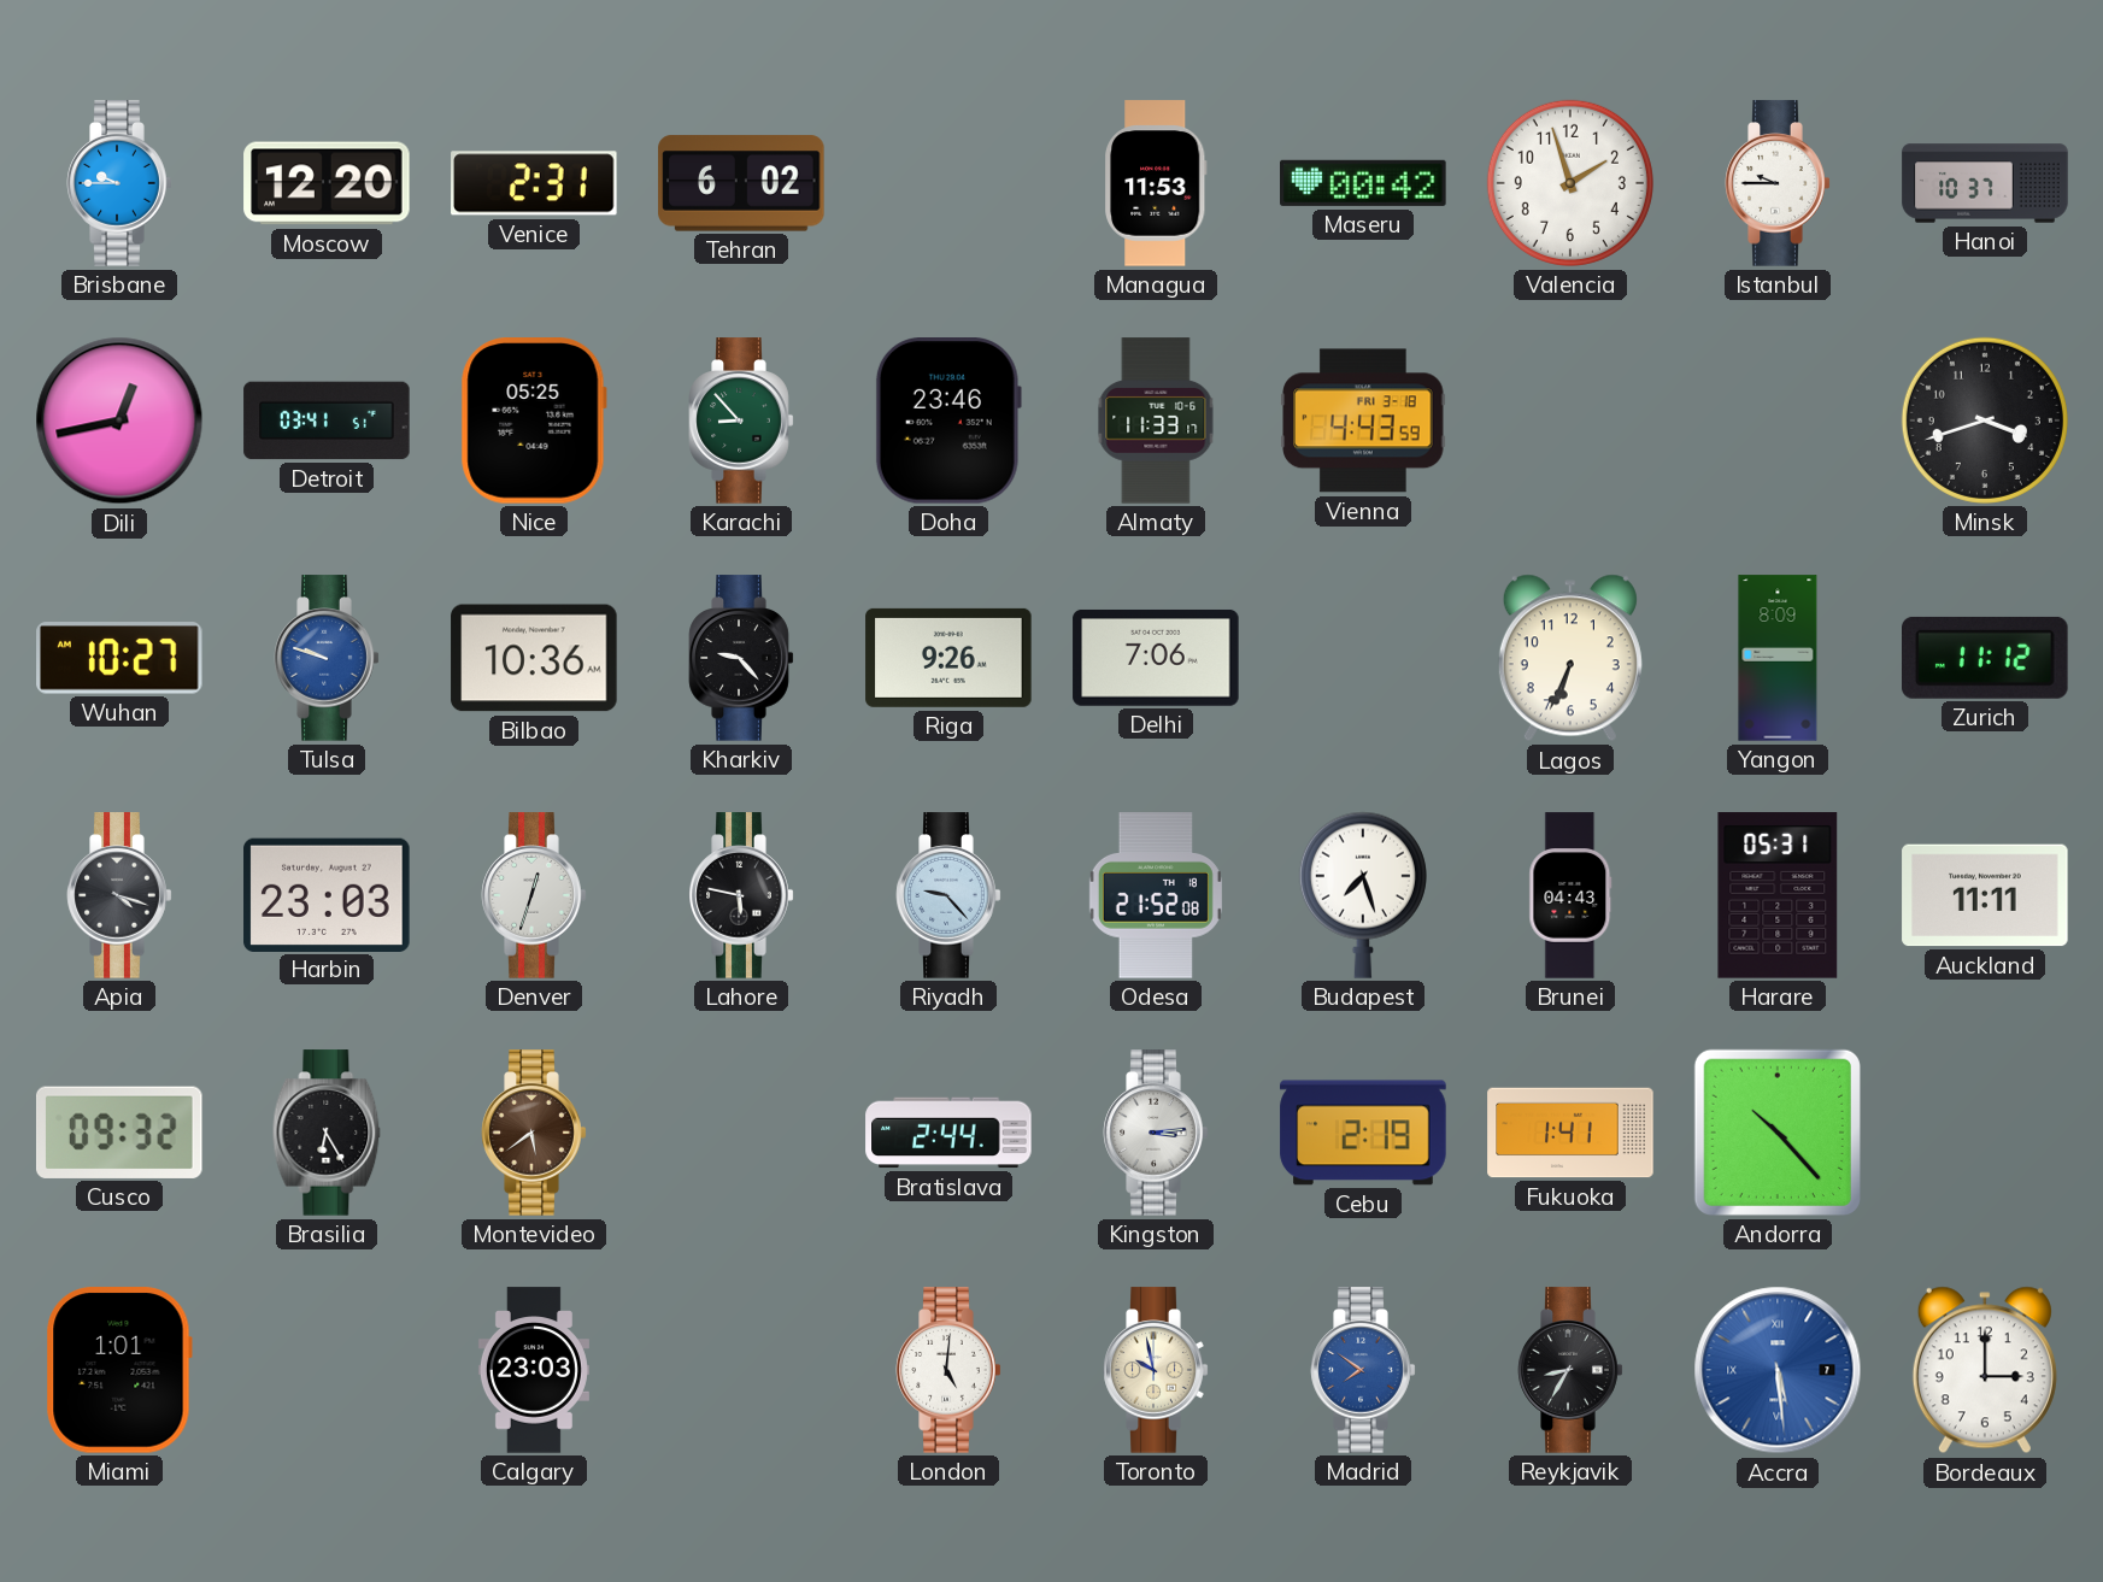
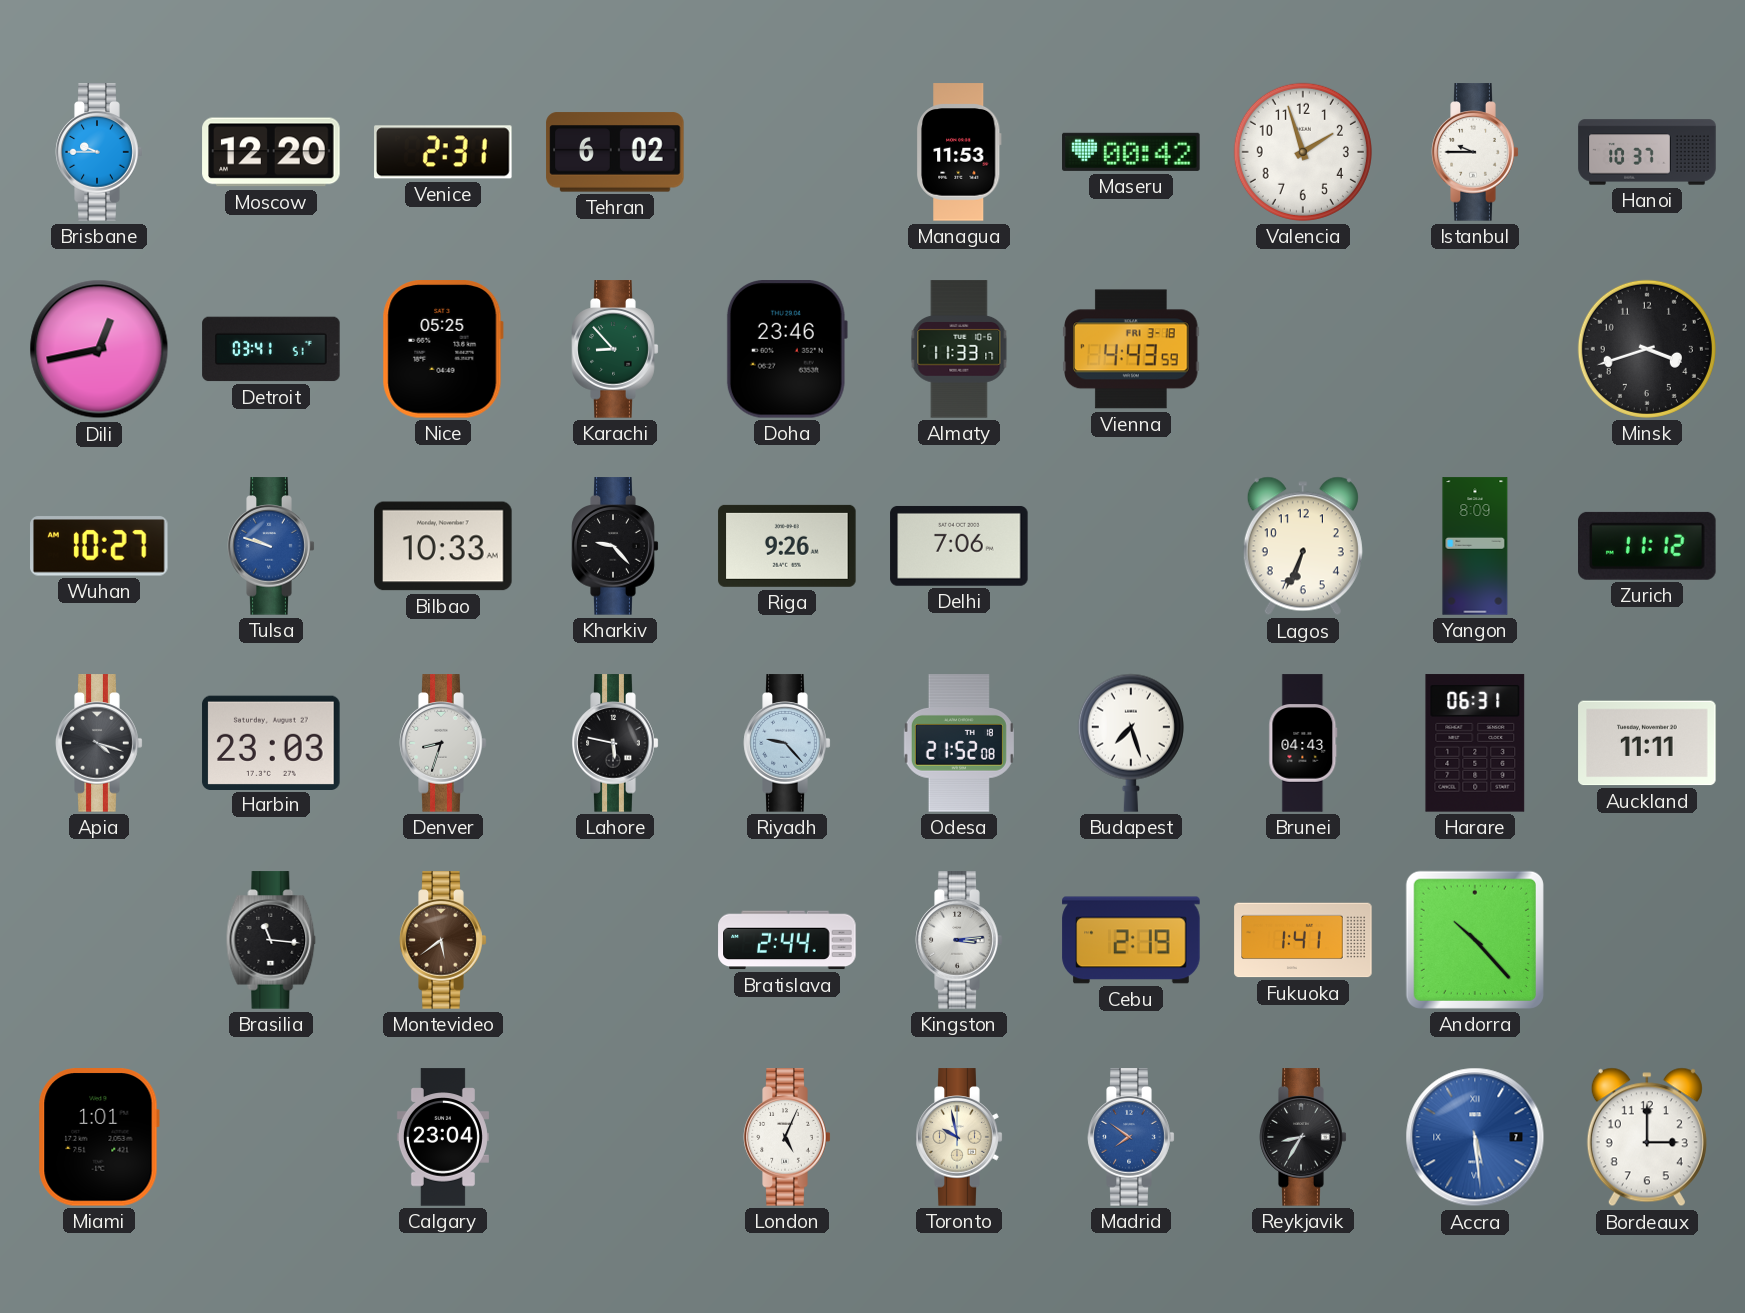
Bilbao: 10:36 -> 10:33
Denver: 12:33 -> 8:33
Harare: 05:31 -> 06:31
Cusco: 09:32 -> none
Brasilia: 6:25 -> 11:16
Calgary: 23:03 -> 23:04
London: 5:01 -> 5:04
